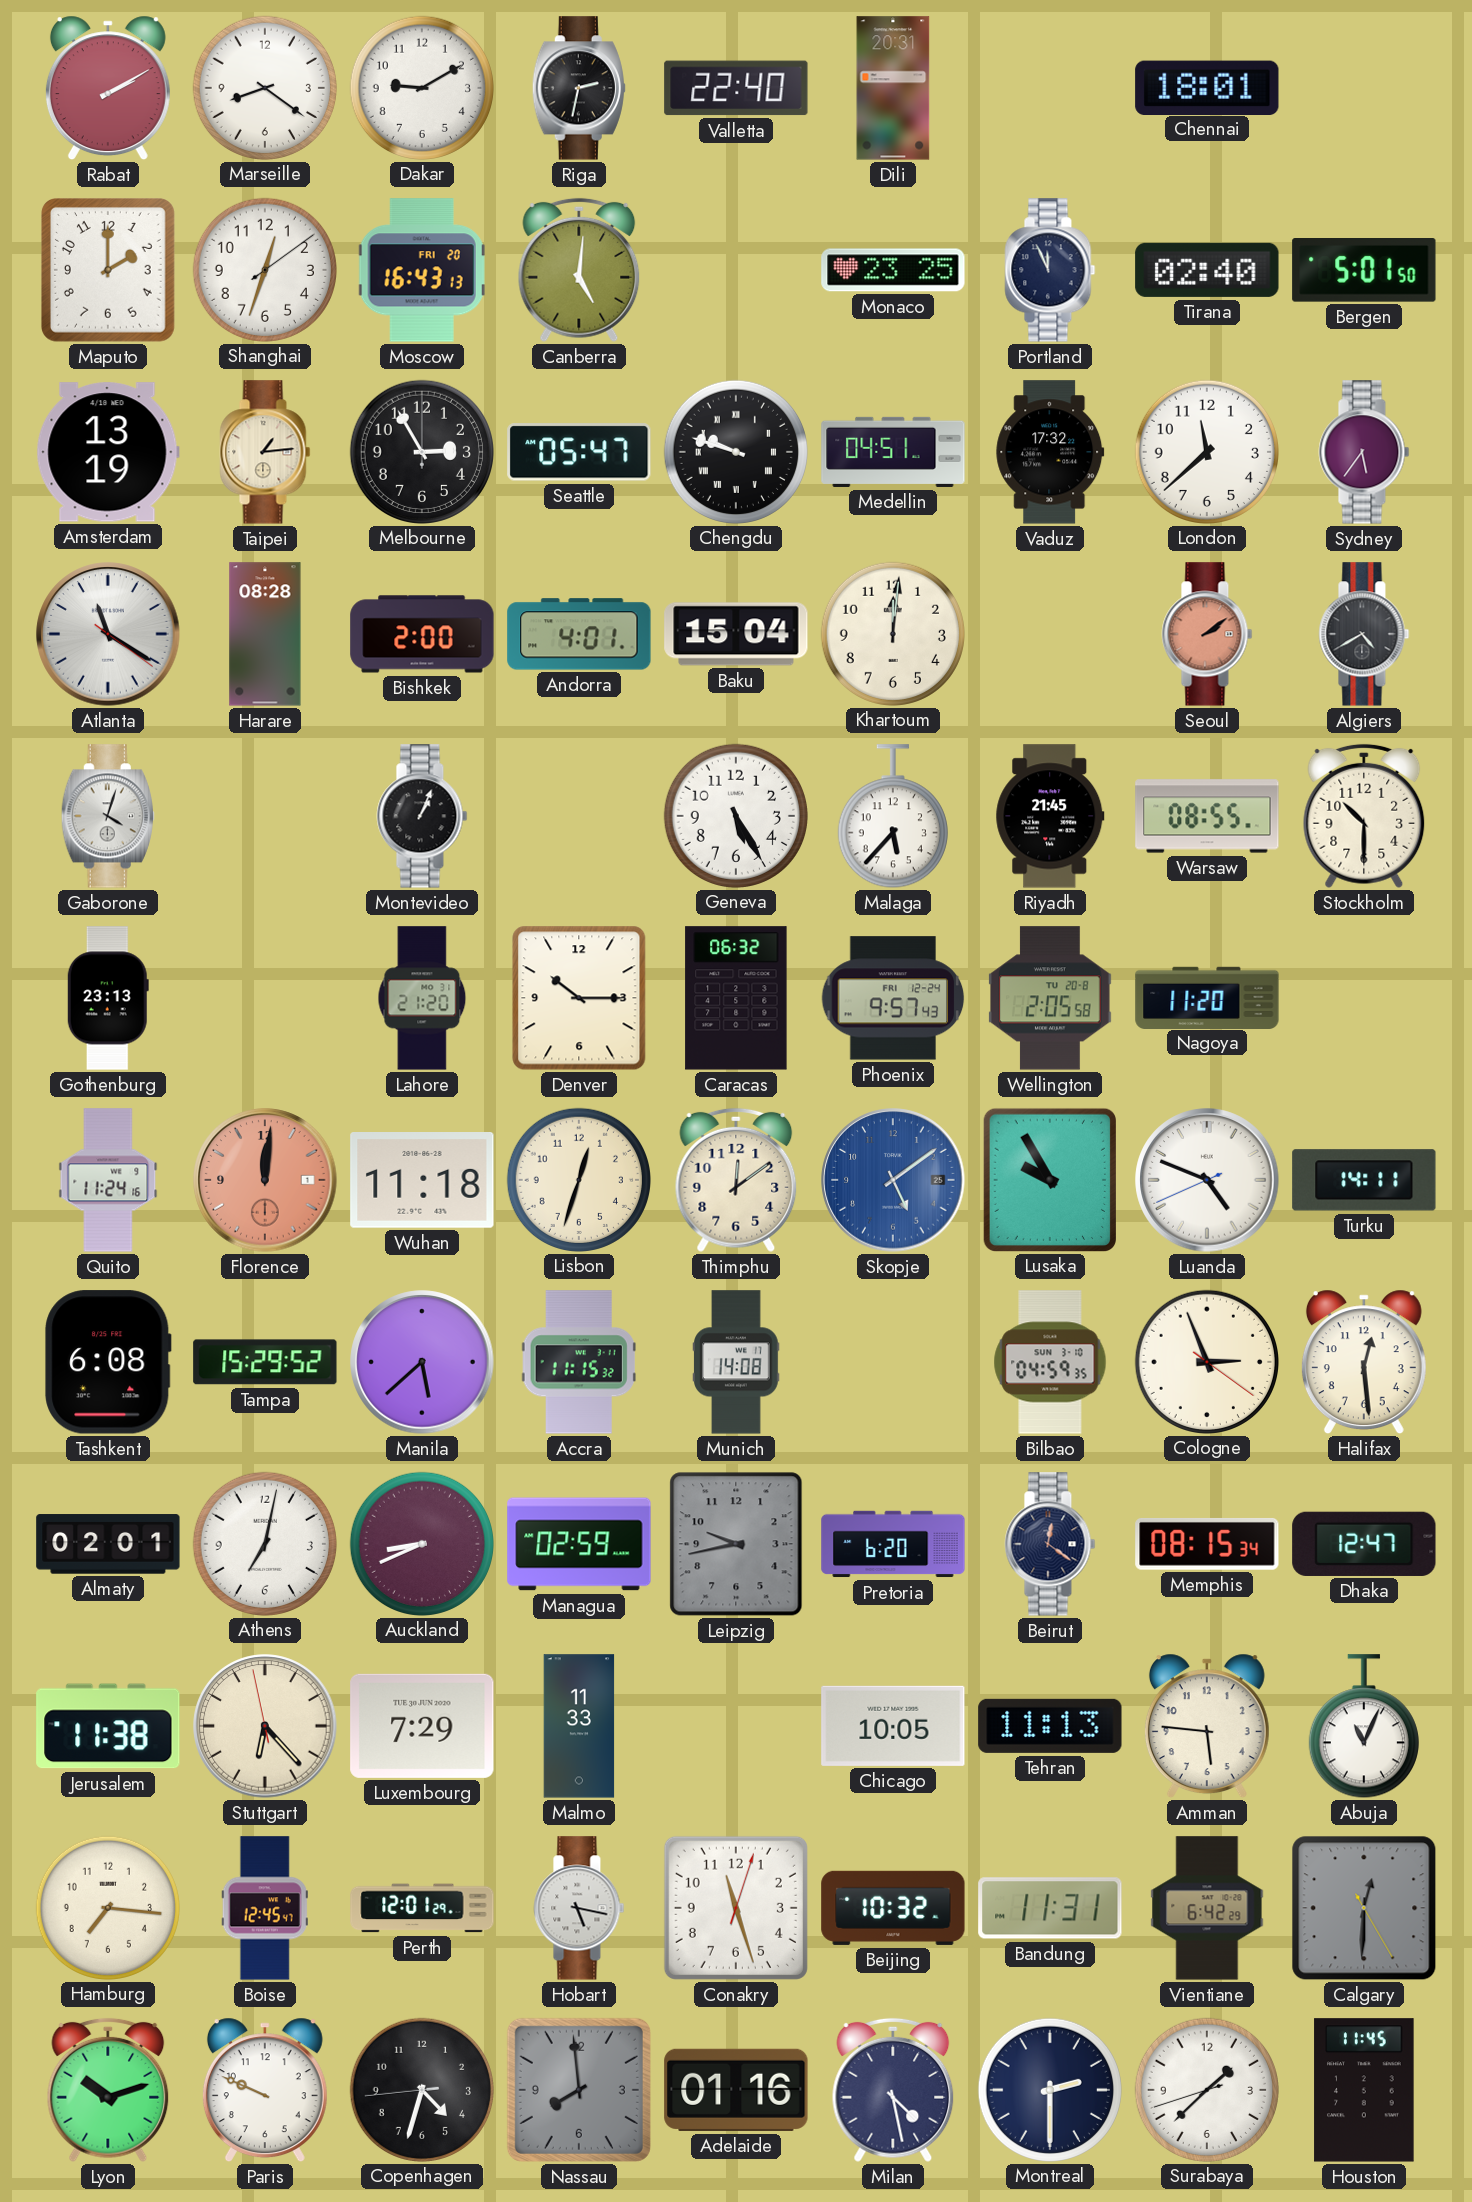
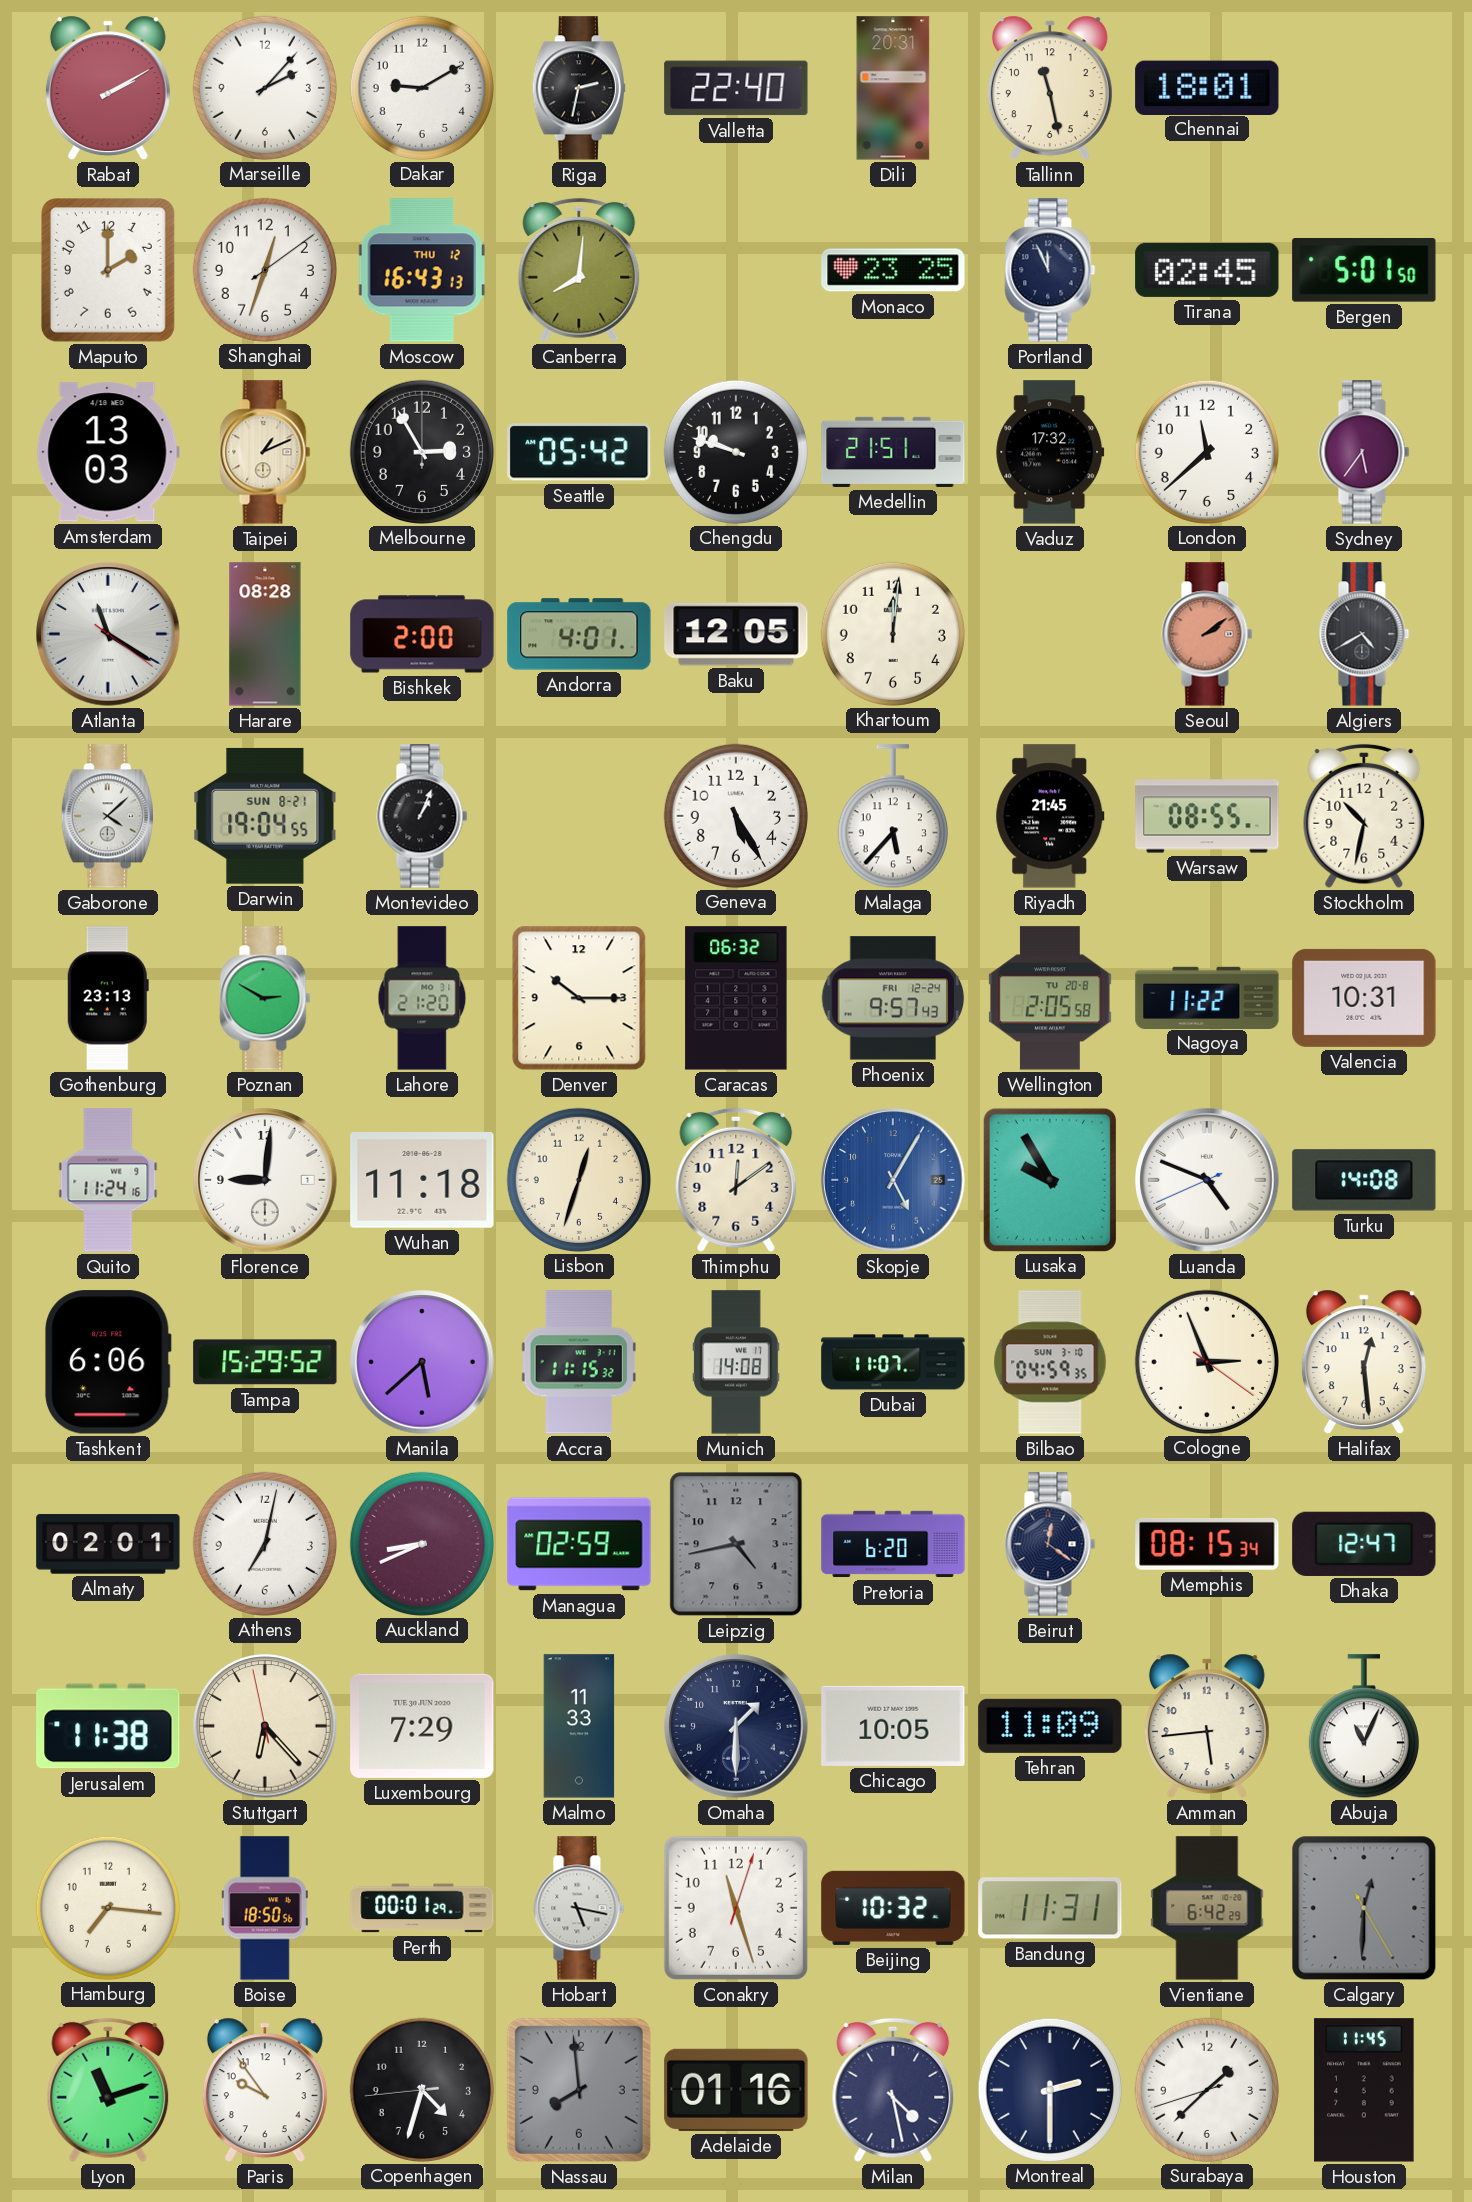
Marseille: 8:21 -> 2:07
Tallinn: none -> 11:28
Moscow date: FRI 20 -> THU 12
Canberra: 5:01 -> 8:01
Tirana: 02:40 -> 02:45
Amsterdam: 13:19 -> 13:03
Taipei: 1:14 -> 1:11
Seattle: 05:47 -> 05:42
Chengdu numerals: Roman -> Arabic
Medellin: 04:51 -> 21:51
Baku: 15:04 -> 12:05
Gaborone: 4:03 -> 4:08
Darwin: none -> 19:04
Stockholm: 10:30 -> 10:32
Poznan: none -> 2:50
Nagoya: 11:20 -> 11:22
Valencia: none -> 10:31
Florence: 12:01 -> 9:01
Florence dial: salmon -> white
Skopje: 5:09 -> 5:05
Turku: 14:11 -> 14:08
Tashkent: 6:08 -> 6:06
Dubai: none -> 11:07
Leipzig: 9:43 -> 4:43
Omaha: none -> 1:30
Tehran: 11:13 -> 11:09
Amman: 5:46 -> 5:44
Boise: 12:45 -> 18:50
Perth: 12:01 -> 00:01
Lyon: 10:12 -> 11:12
Paris: 9:49 -> 9:54
